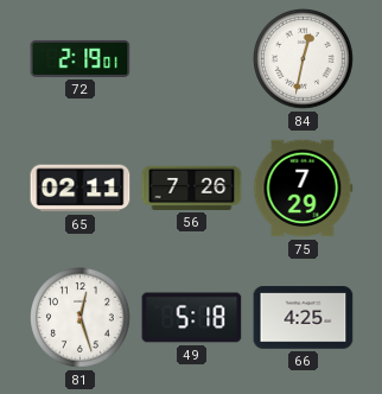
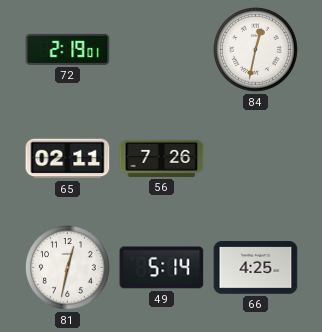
75: 7:29 -> none
81: 12:27 -> 12:32
49: 5:18 -> 5:14
